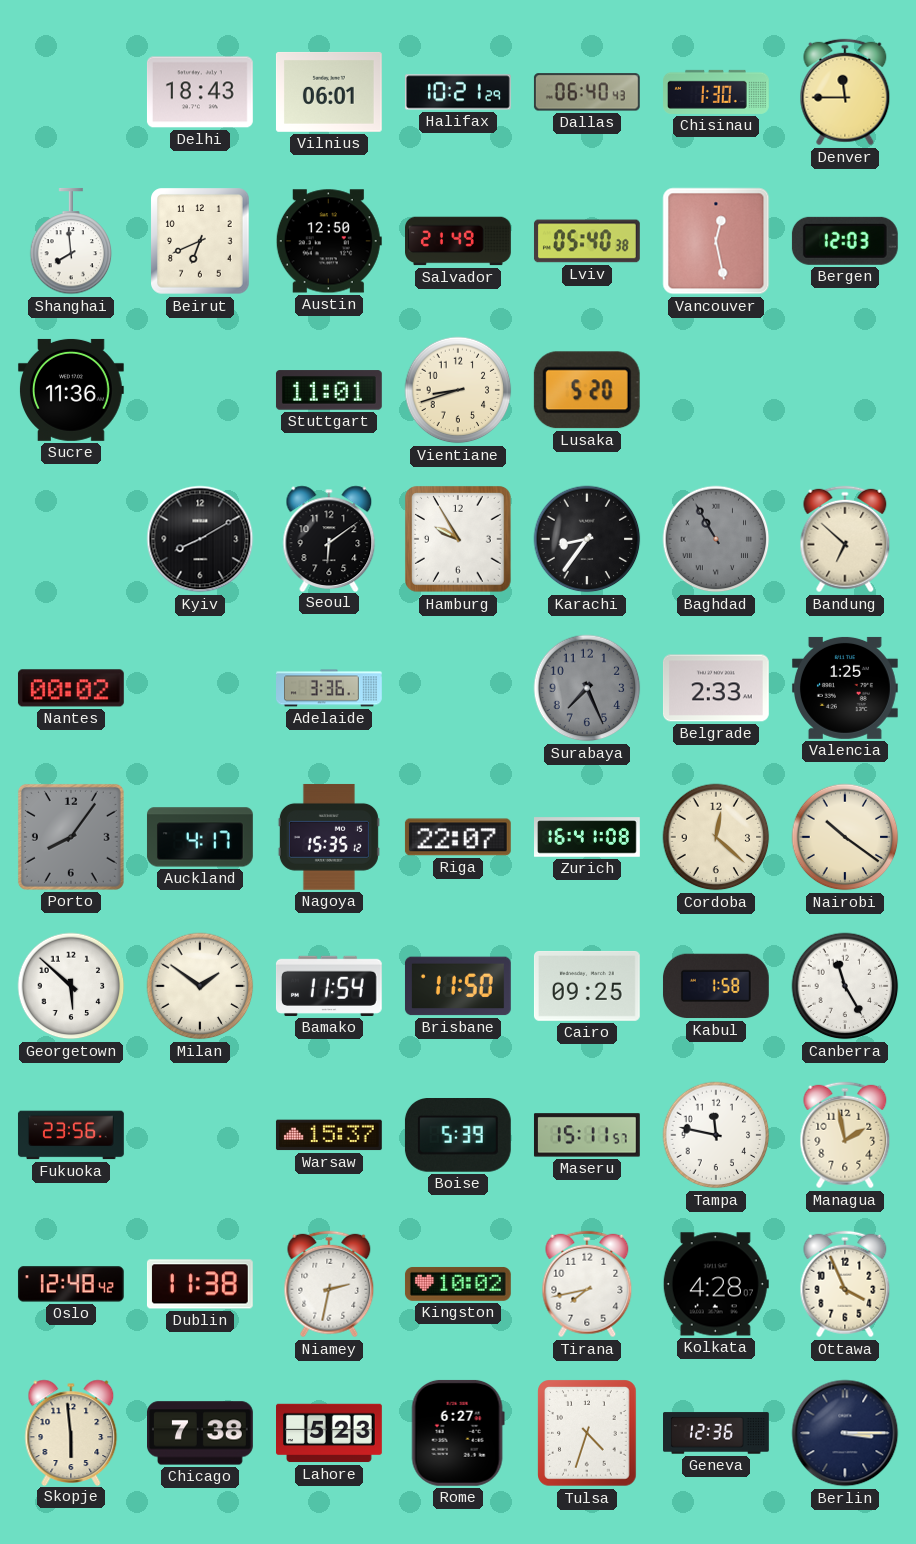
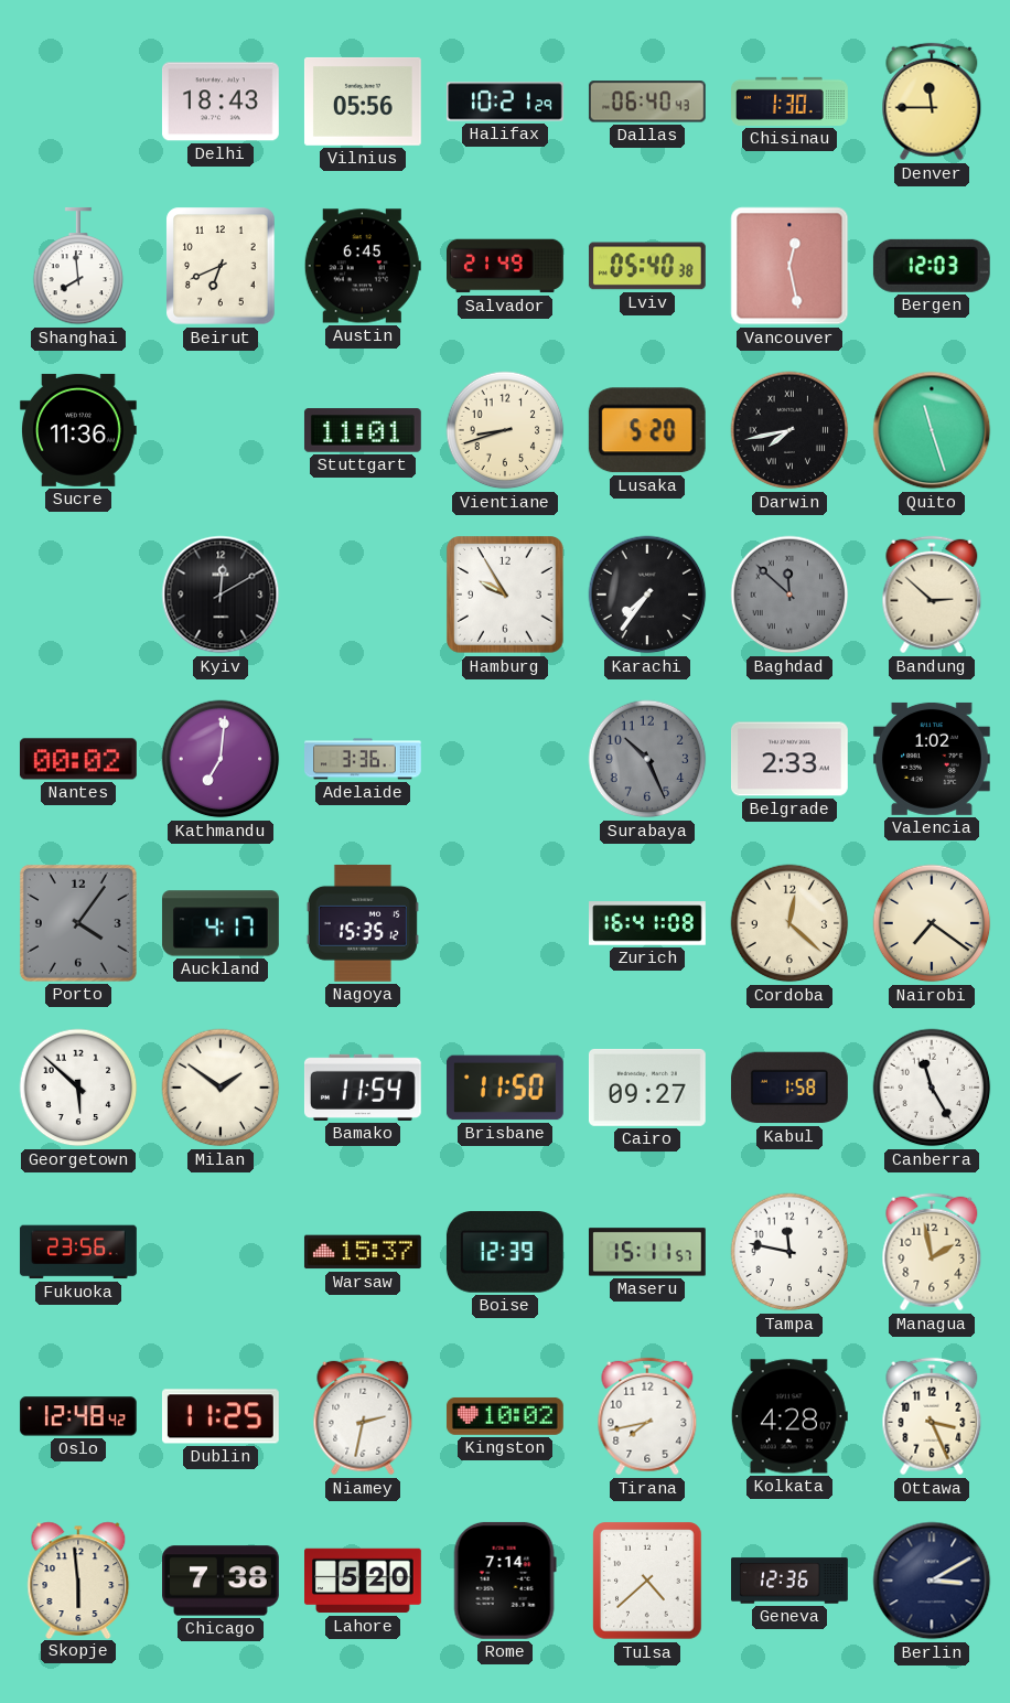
Vilnius: 06:01 -> 05:56
Austin: 12:50 -> 6:45
Darwin: none -> 7:43
Quito: none -> 11:27
Kyiv: 8:10 -> 12:10
Seoul: 6:09 -> none
Karachi: 8:36 -> 7:36
Baghdad: 10:55 -> 11:52
Bandung: 6:52 -> 2:52
Kathmandu: none -> 7:01
Surabaya: 7:26 -> 10:26
Valencia: 1:25 -> 1:02
Porto: 8:06 -> 4:06
Riga: 22:07 -> none
Nairobi: 10:21 -> 7:21
Cairo: 09:25 -> 09:27
Boise: 5:39 -> 12:39
Dublin: 11:38 -> 11:25
Ottawa: 3:56 -> 3:26
Lahore: 5:23 -> 5:20
Rome: 6:27 -> 7:14
Tulsa: 4:33 -> 4:38
Berlin: 3:15 -> 3:10
